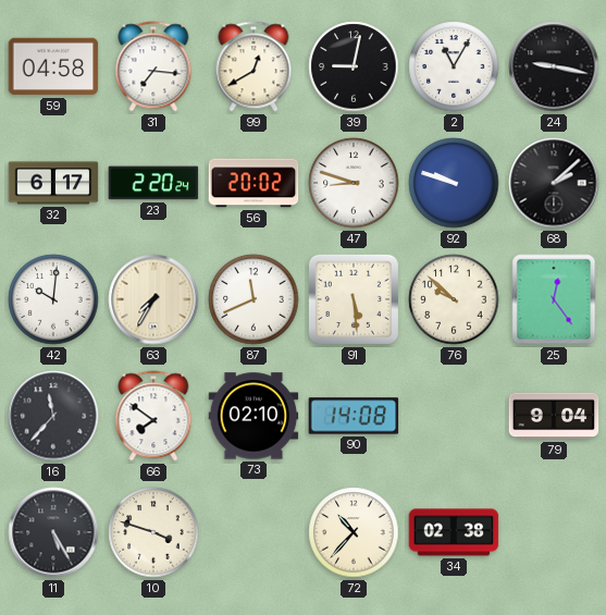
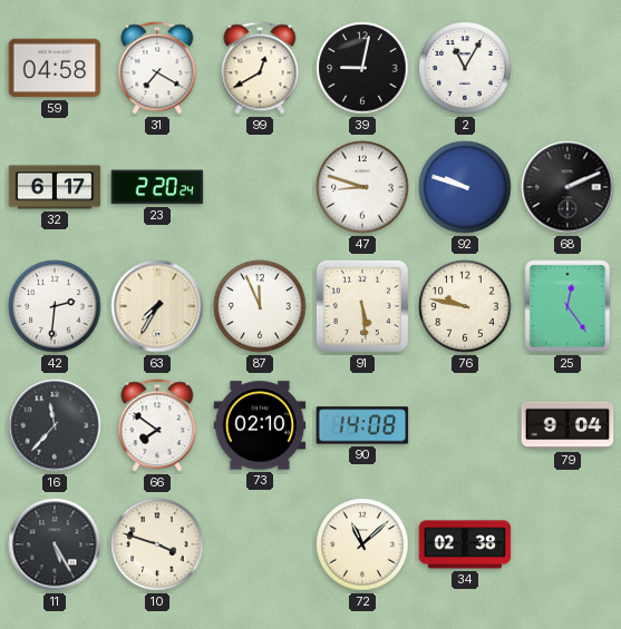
31: 7:16 -> 7:20
24: 9:17 -> none
56: 20:02 -> none
68: 2:08 -> 2:11
42: 10:01 -> 2:31
87: 11:41 -> 11:56
76: 9:52 -> 9:47
72: 10:37 -> 11:08
